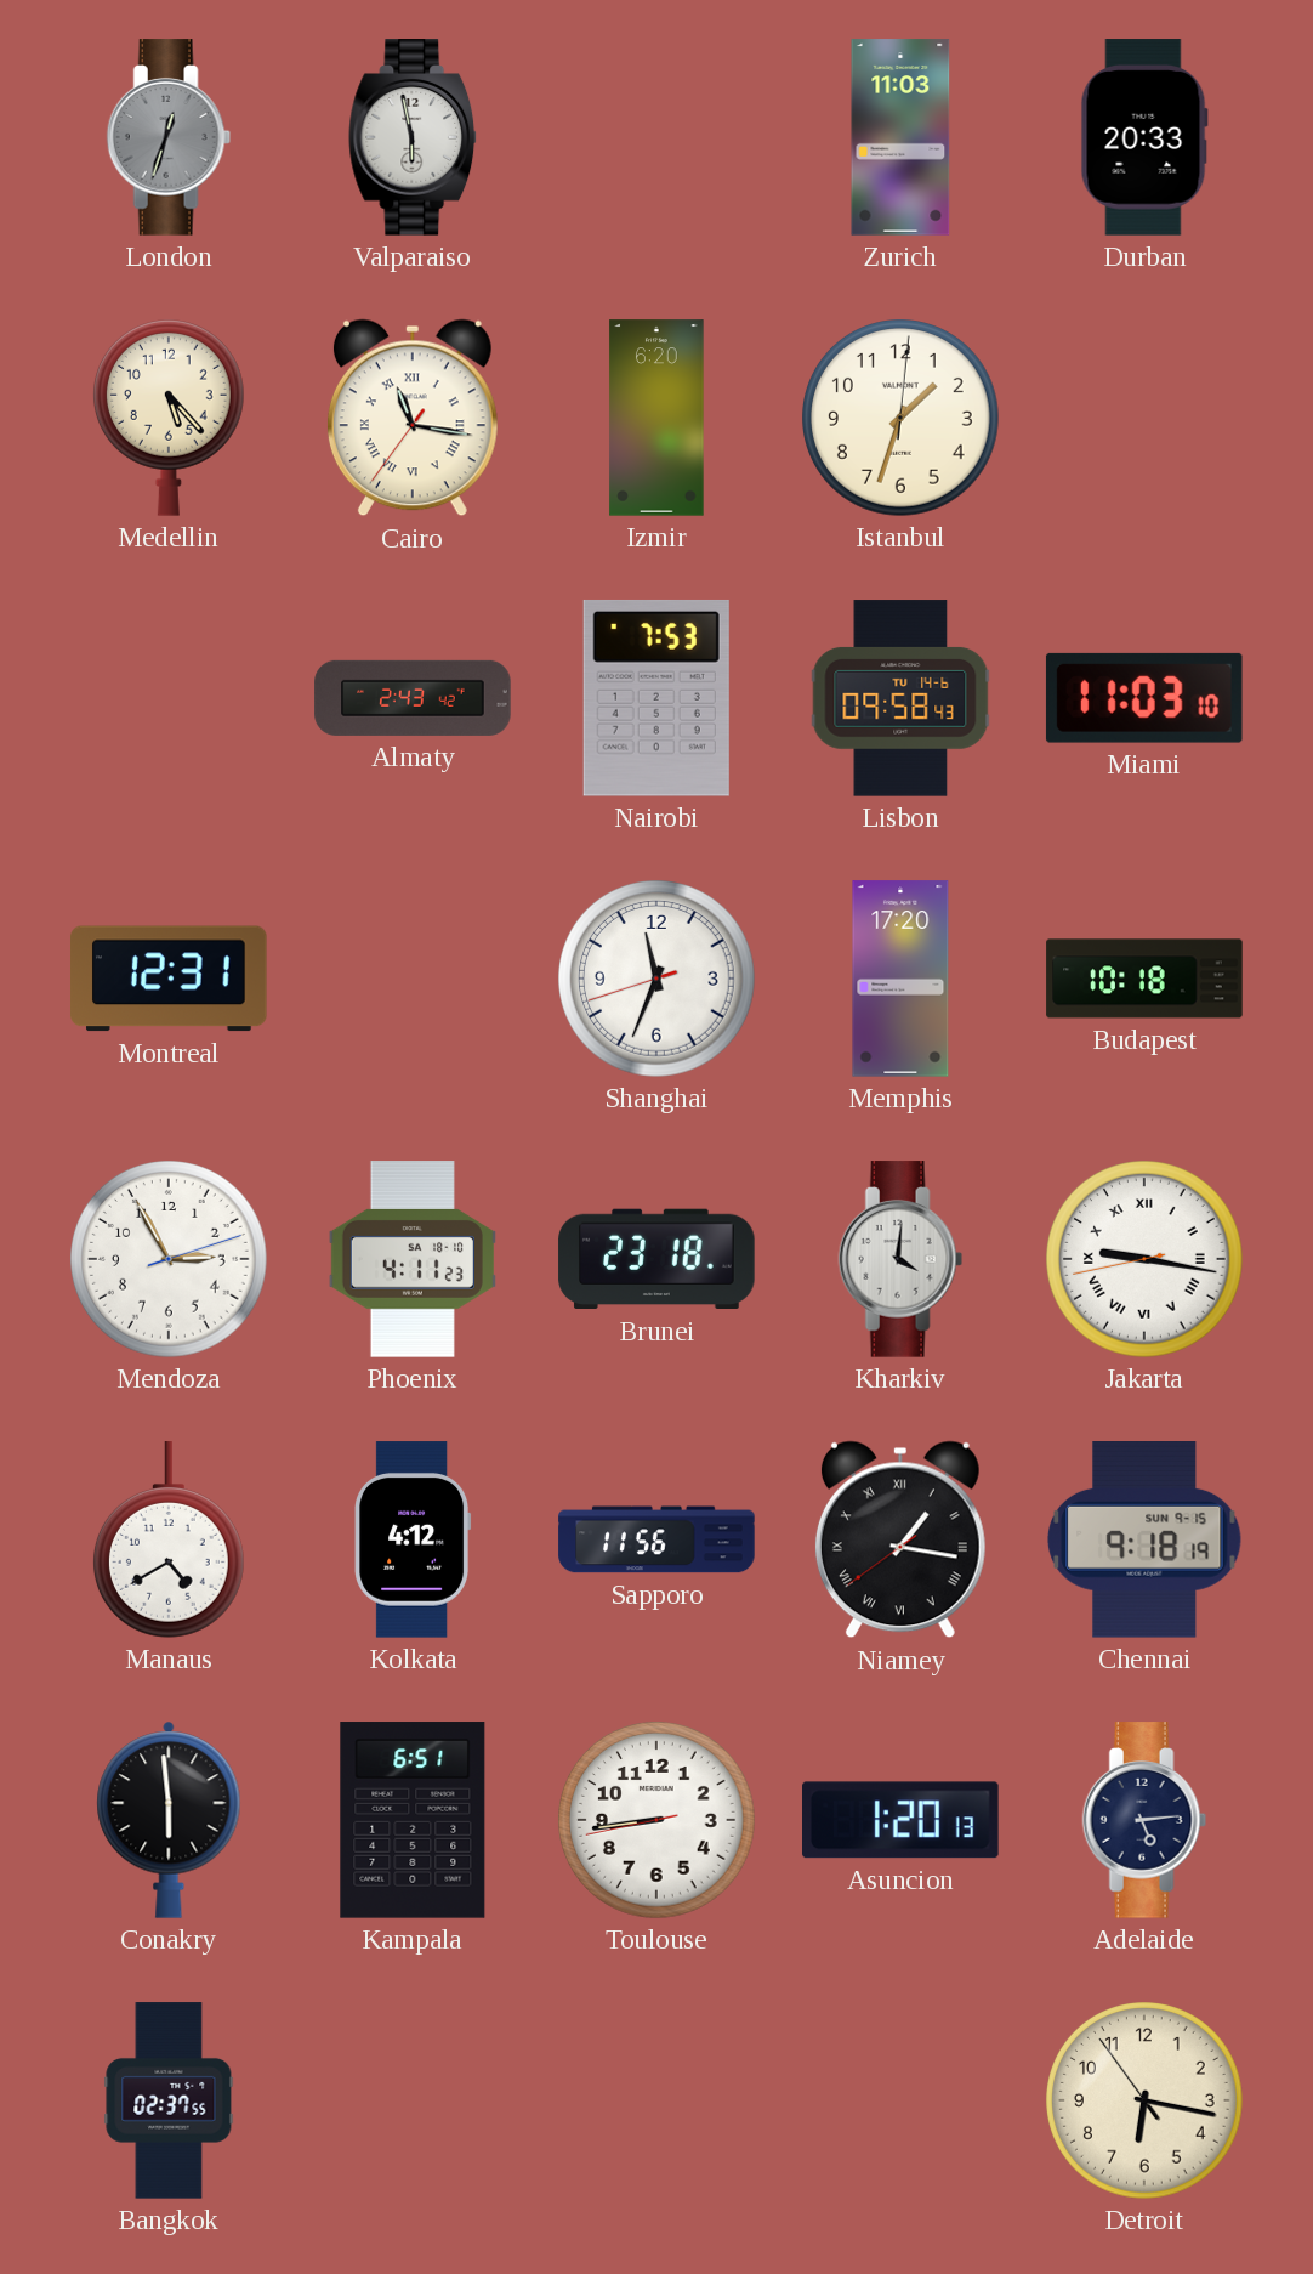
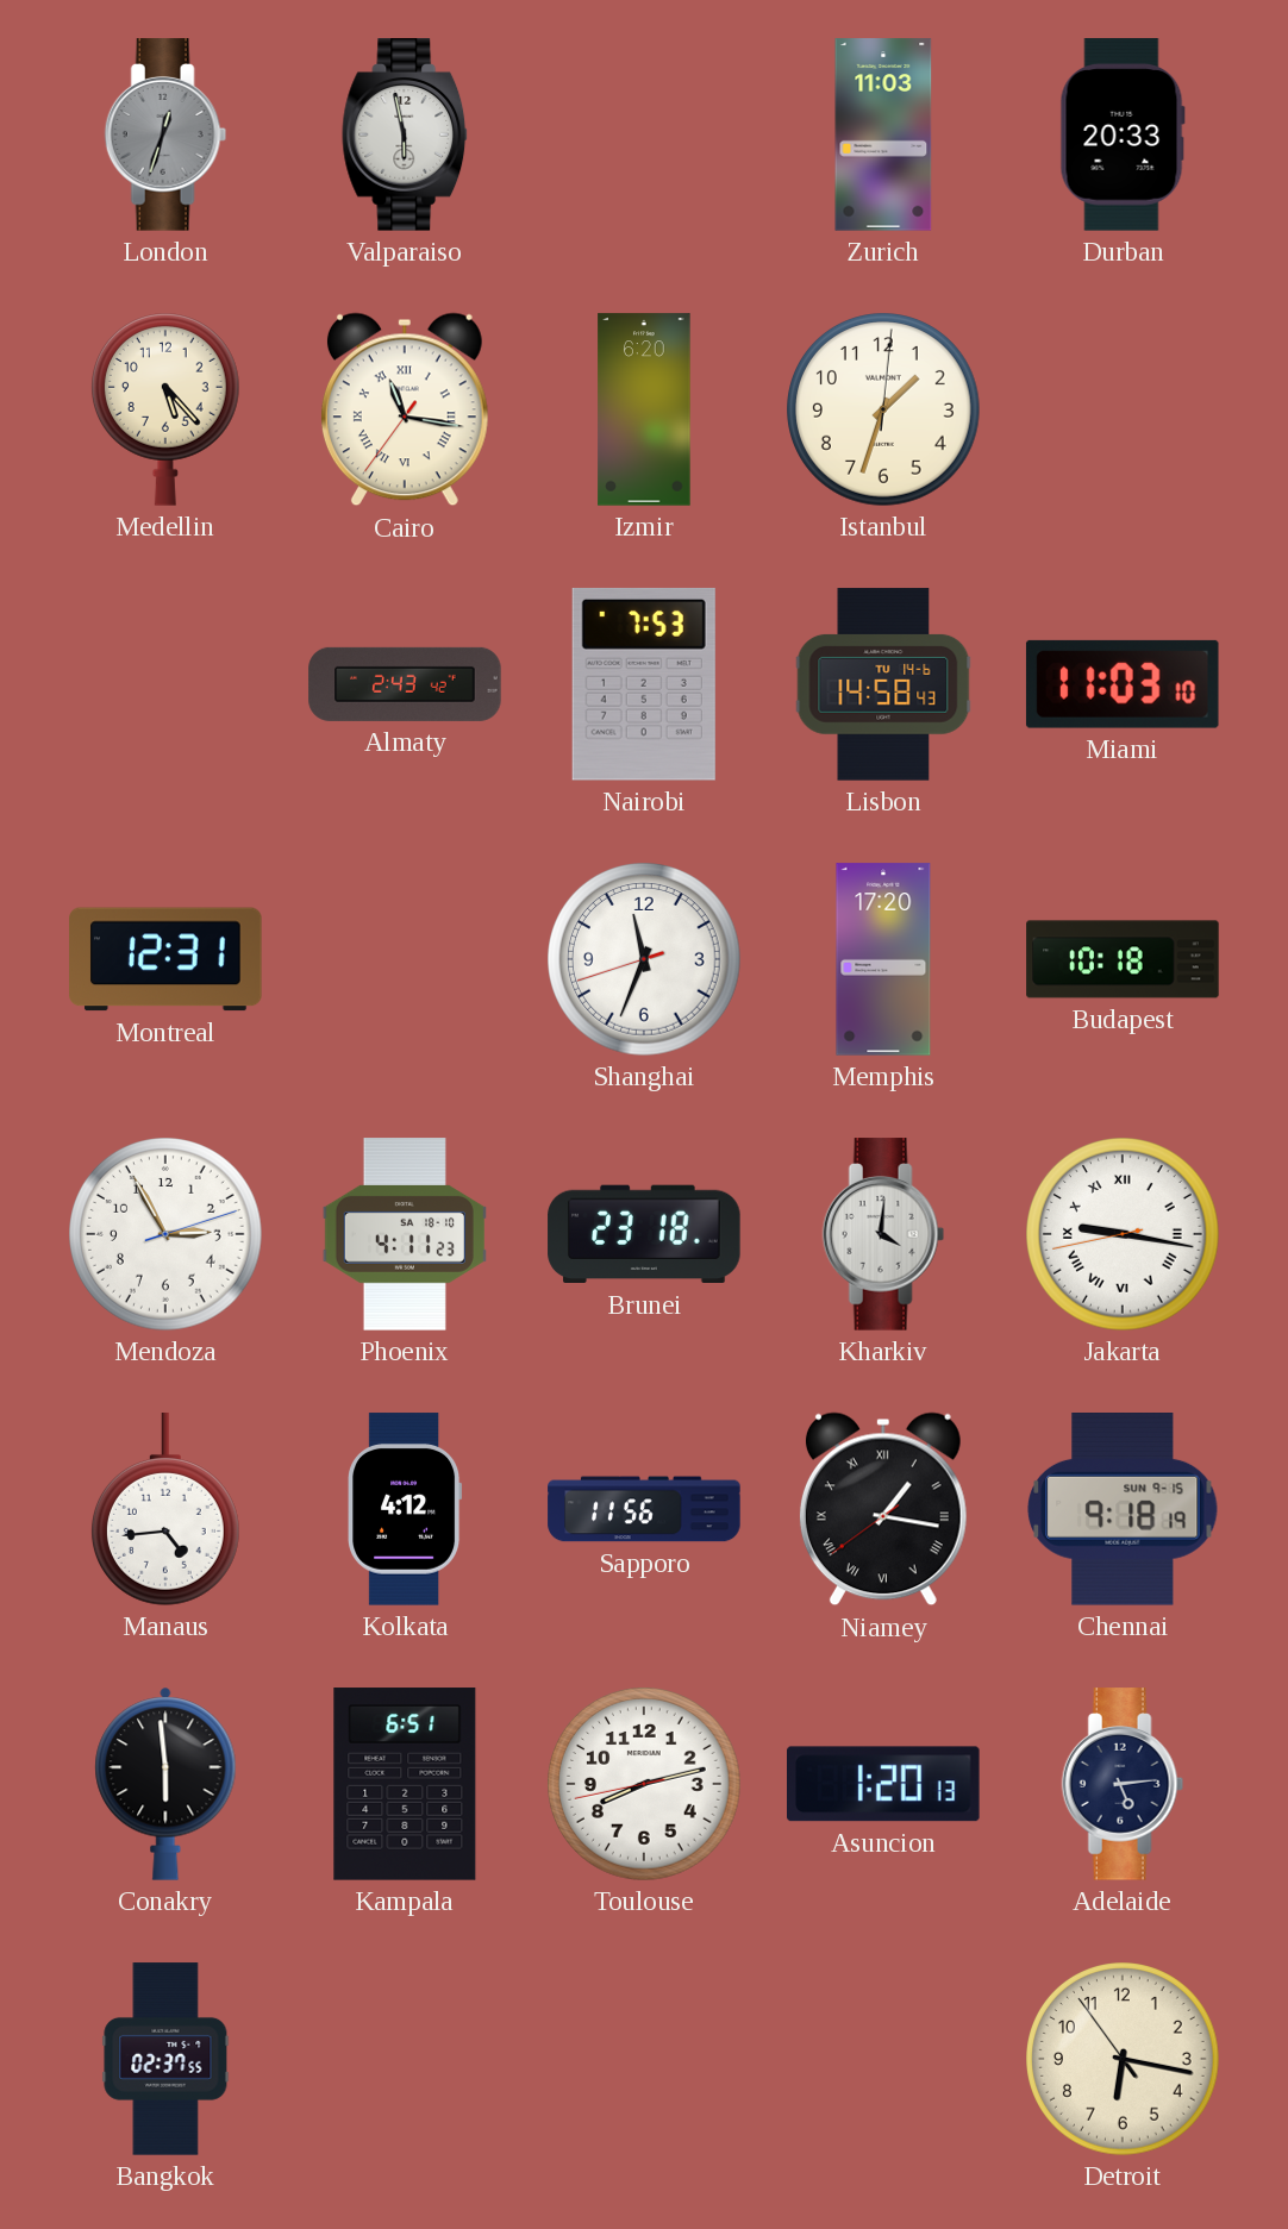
Lisbon: 09:58 -> 14:58
Manaus: 4:40 -> 4:44
Toulouse: 8:43 -> 8:12
